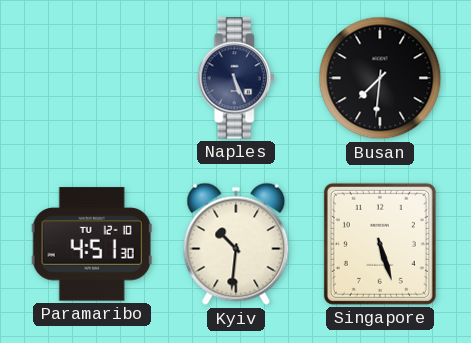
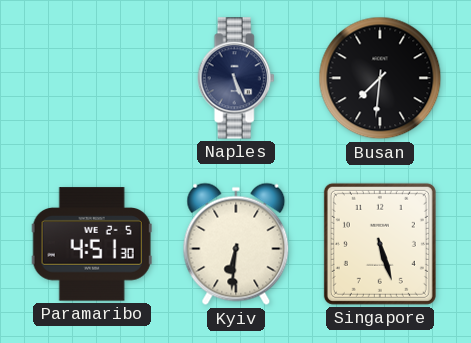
Paramaribo date: TU 12-10 -> WE 2-5
Kyiv: 10:31 -> 6:31
